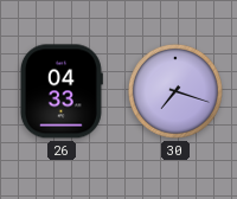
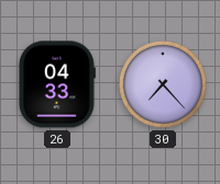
30: 7:18 -> 7:23
